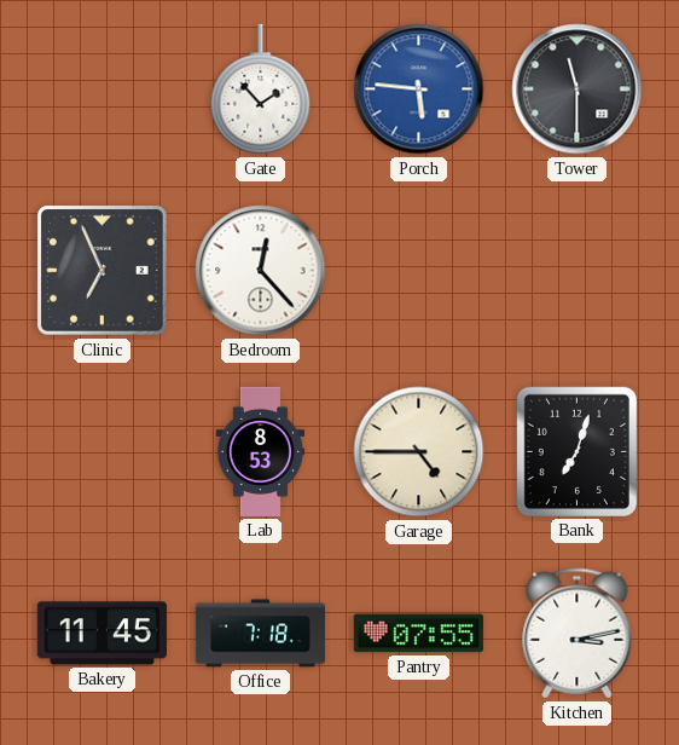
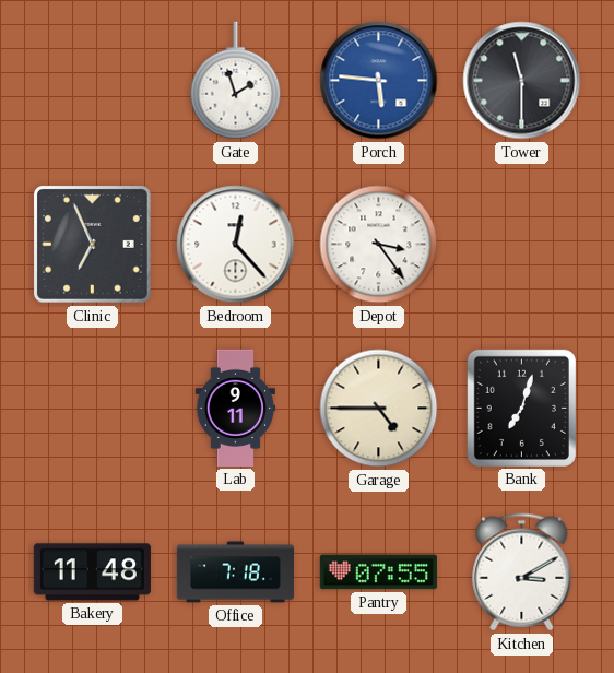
Gate: 1:53 -> 1:57
Depot: none -> 3:24
Lab: 8:53 -> 9:11
Bakery: 11:45 -> 11:48
Kitchen: 3:13 -> 3:10
